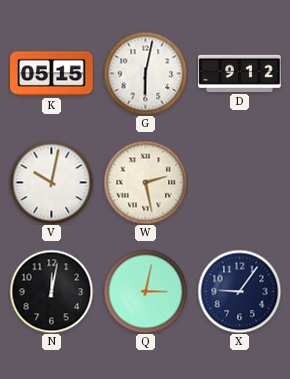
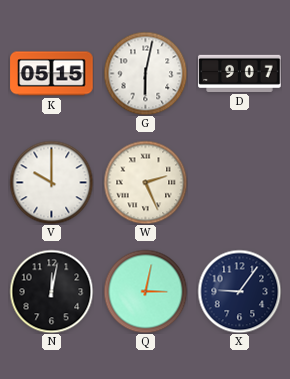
D: 9:12 -> 9:07
V: 10:02 -> 10:00
W: 2:28 -> 2:26
